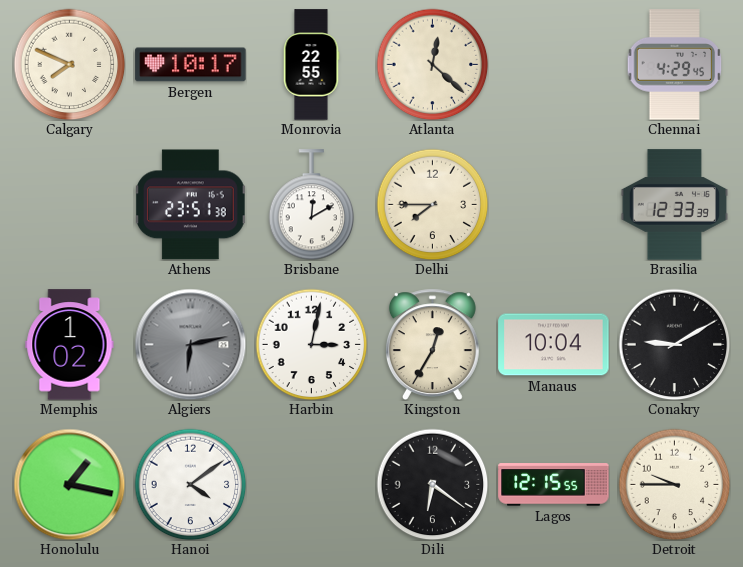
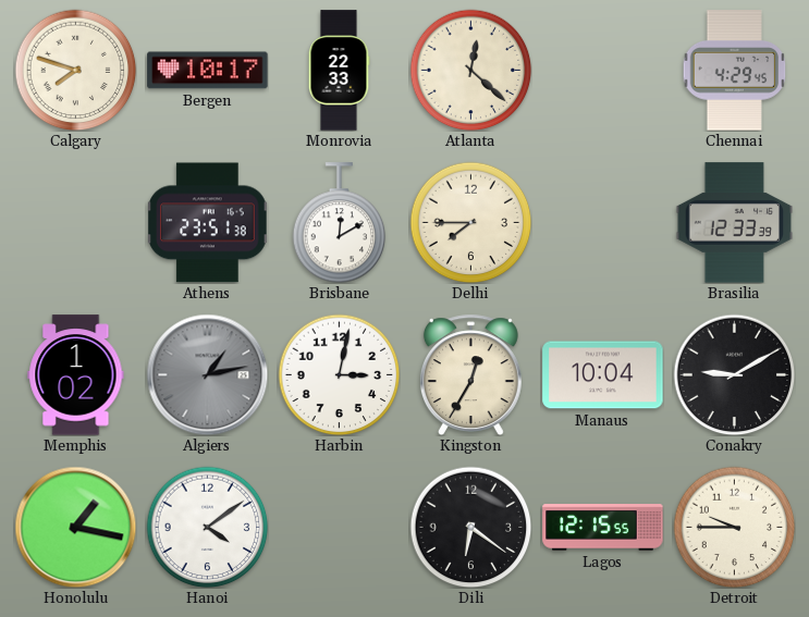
Calgary: 7:49 -> 7:48
Monrovia: 22:55 -> 22:33
Algiers: 6:13 -> 1:13
